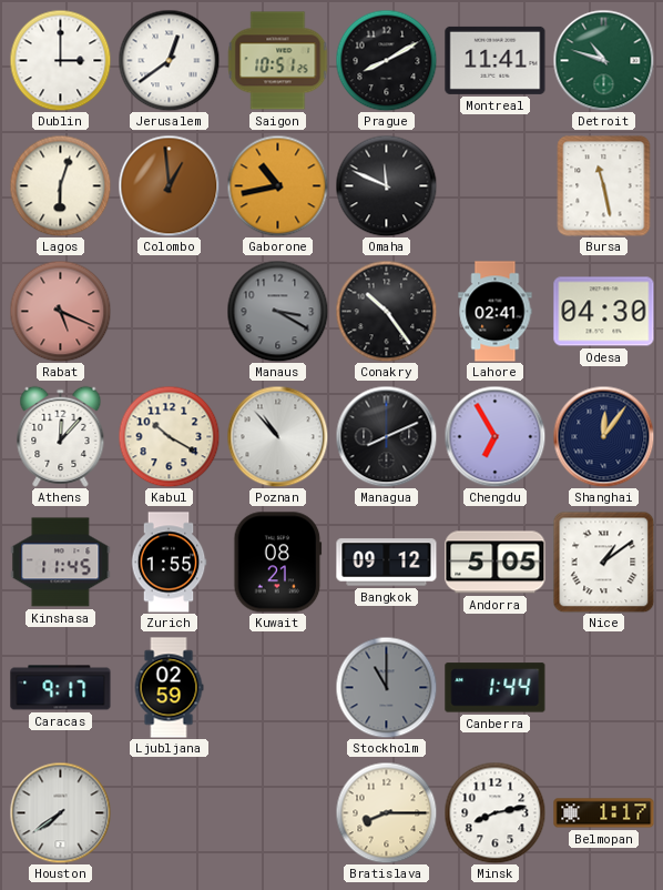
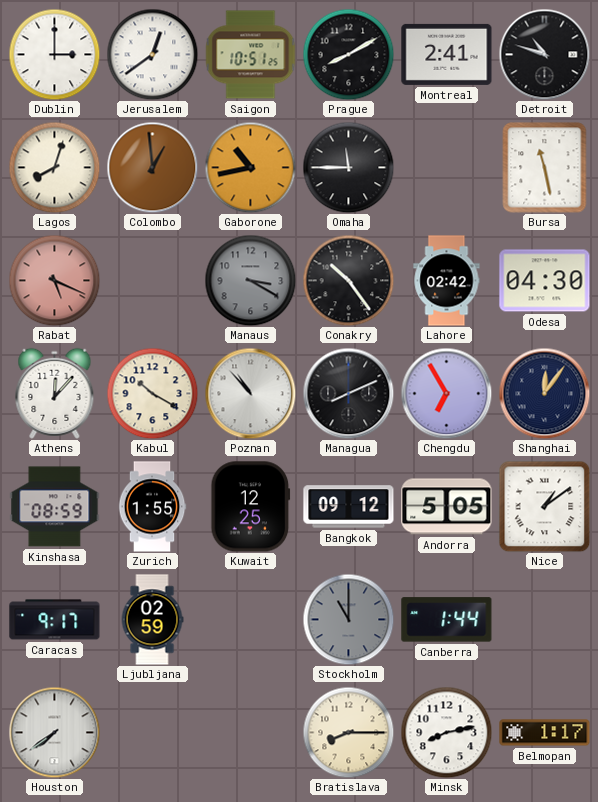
Montreal: 11:41 -> 2:41
Detroit dial: green -> black
Lagos: 6:03 -> 8:03
Omaha: 11:49 -> 11:45
Lahore: 02:41 -> 02:42
Kinshasa: 11:45 -> 08:59
Kuwait: 08:21 -> 12:25
